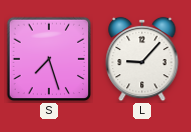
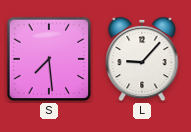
S: 7:27 -> 7:29
